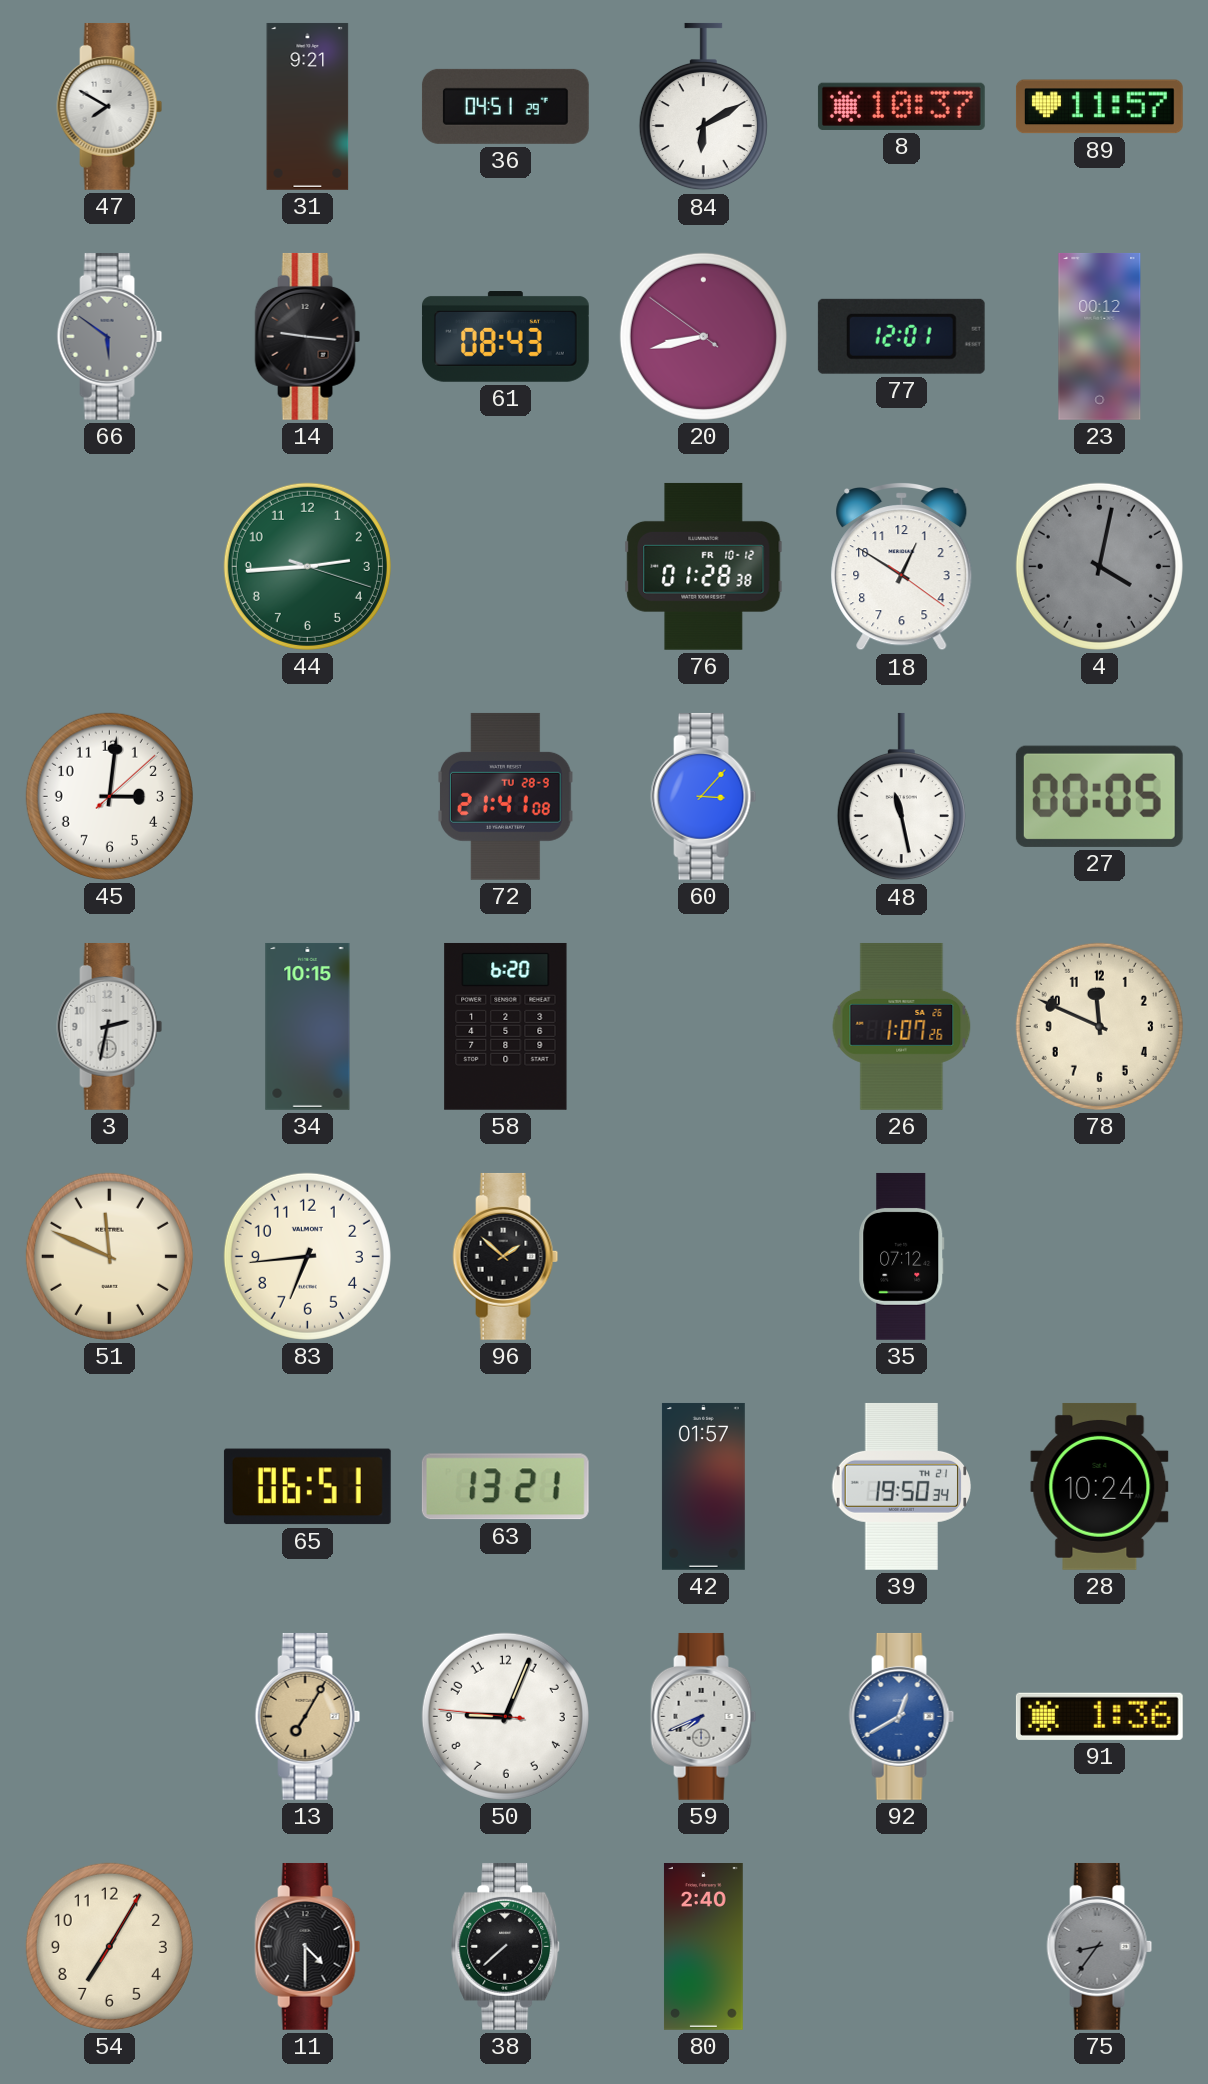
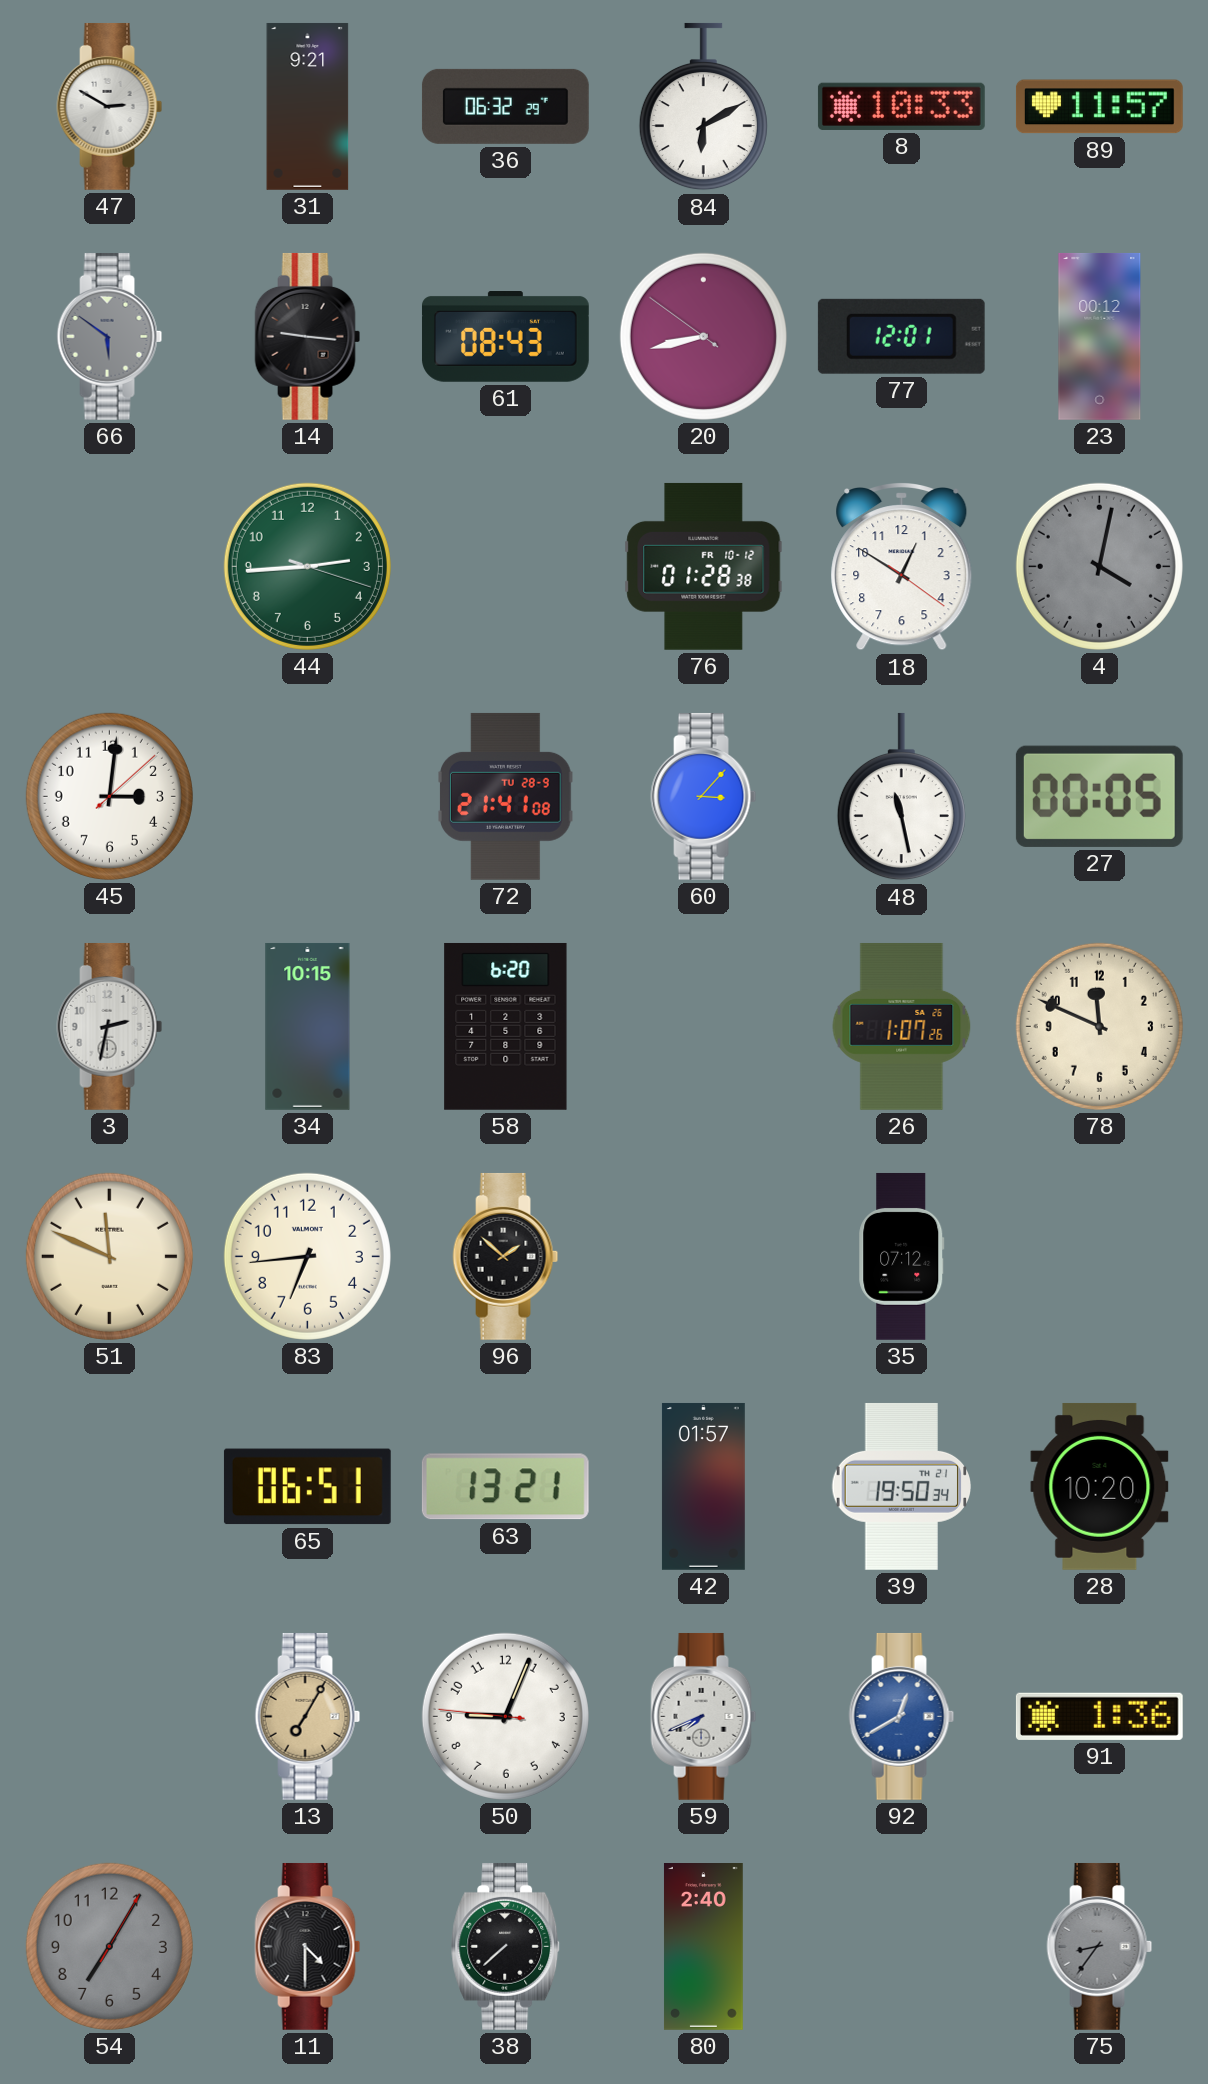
47: 7:50 -> 2:50
36: 04:51 -> 06:32
8: 10:37 -> 10:33
28: 10:24 -> 10:20
54 dial: cream -> grey
